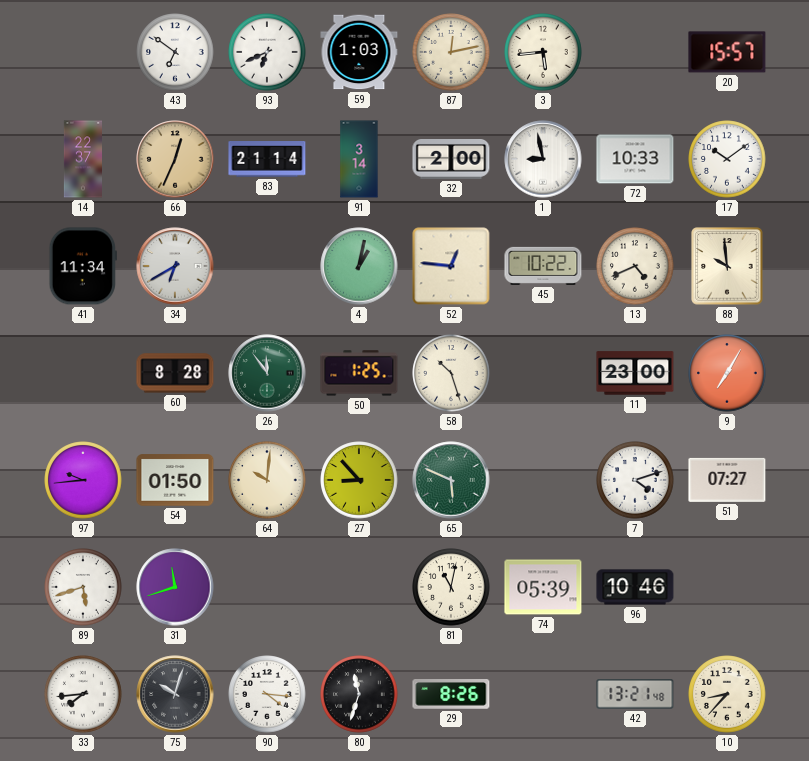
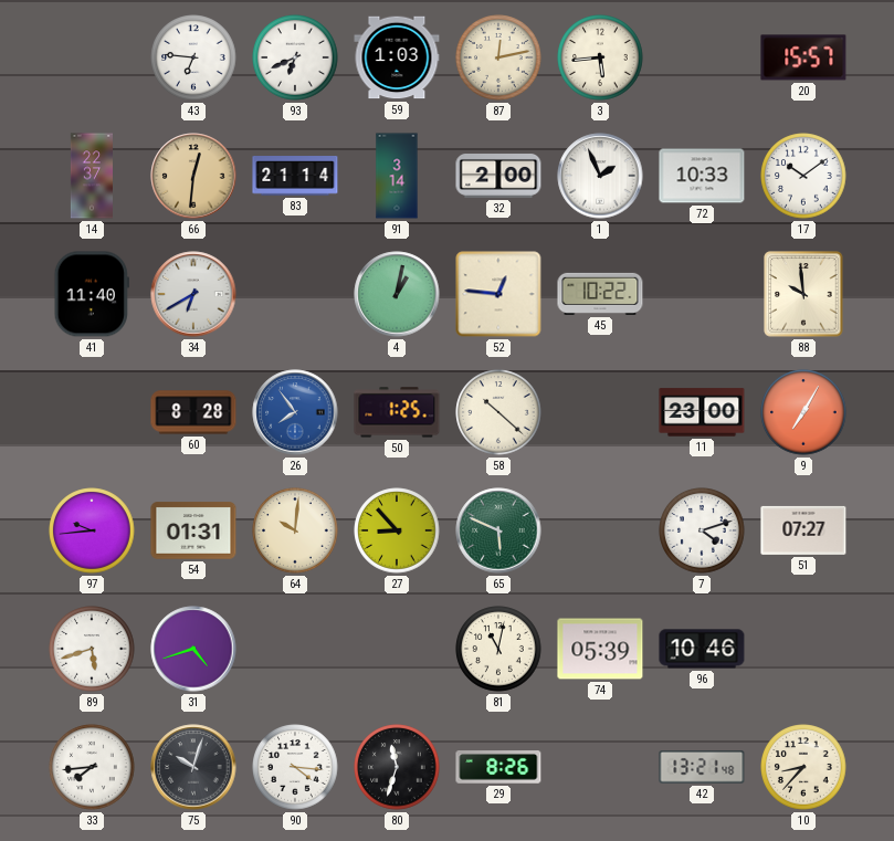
43: 6:51 -> 6:46
66: 12:34 -> 12:31
1: 8:58 -> 1:56
41: 11:34 -> 11:40
13: 4:41 -> none
26: 11:54 -> 7:54
26 dial: green -> blue
58: 10:27 -> 10:22
54: 01:50 -> 01:31
31: 11:42 -> 4:42
